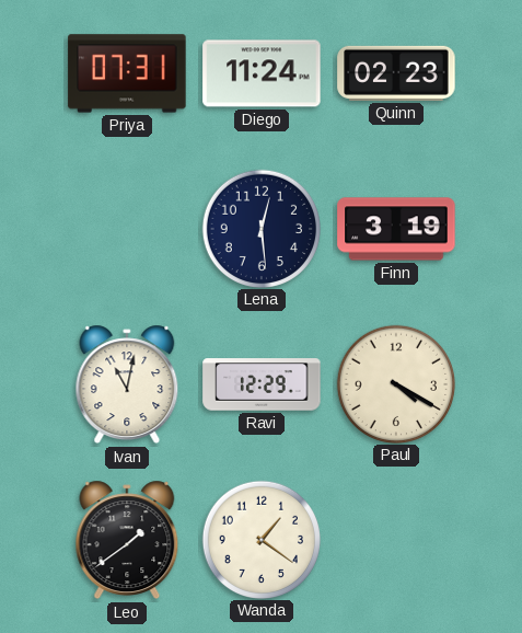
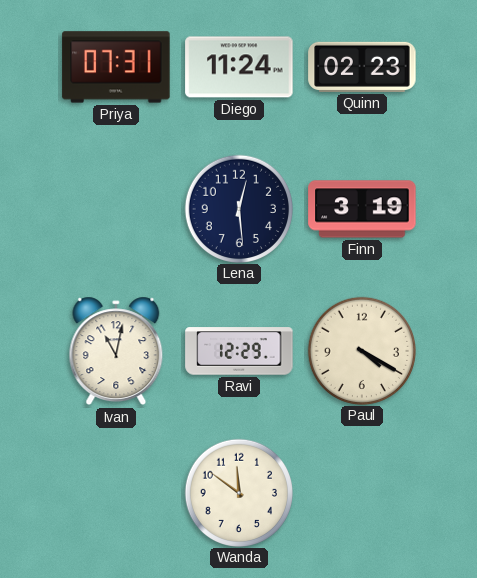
Leo: 1:39 -> none
Wanda: 1:21 -> 11:51
